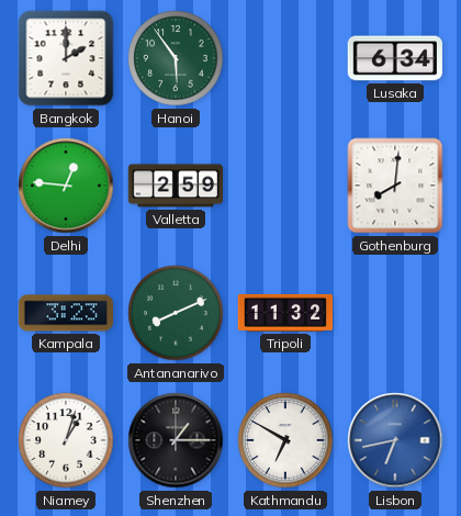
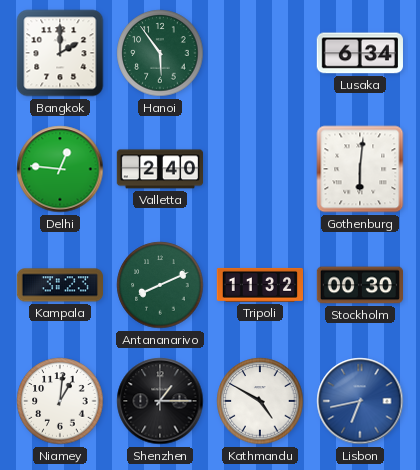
Valletta: 2:59 -> 2:40
Gothenburg: 8:01 -> 6:01
Stockholm: none -> 00:30
Niamey: 1:03 -> 1:01
Kathmandu: 6:50 -> 4:50
